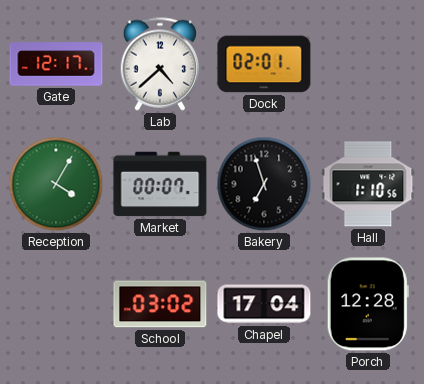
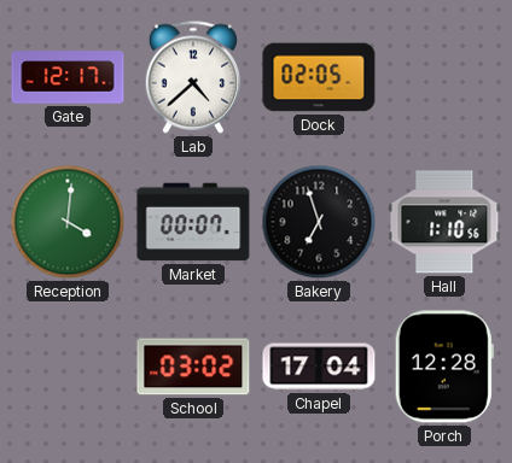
Dock: 02:01 -> 02:05
Reception: 4:05 -> 4:01
